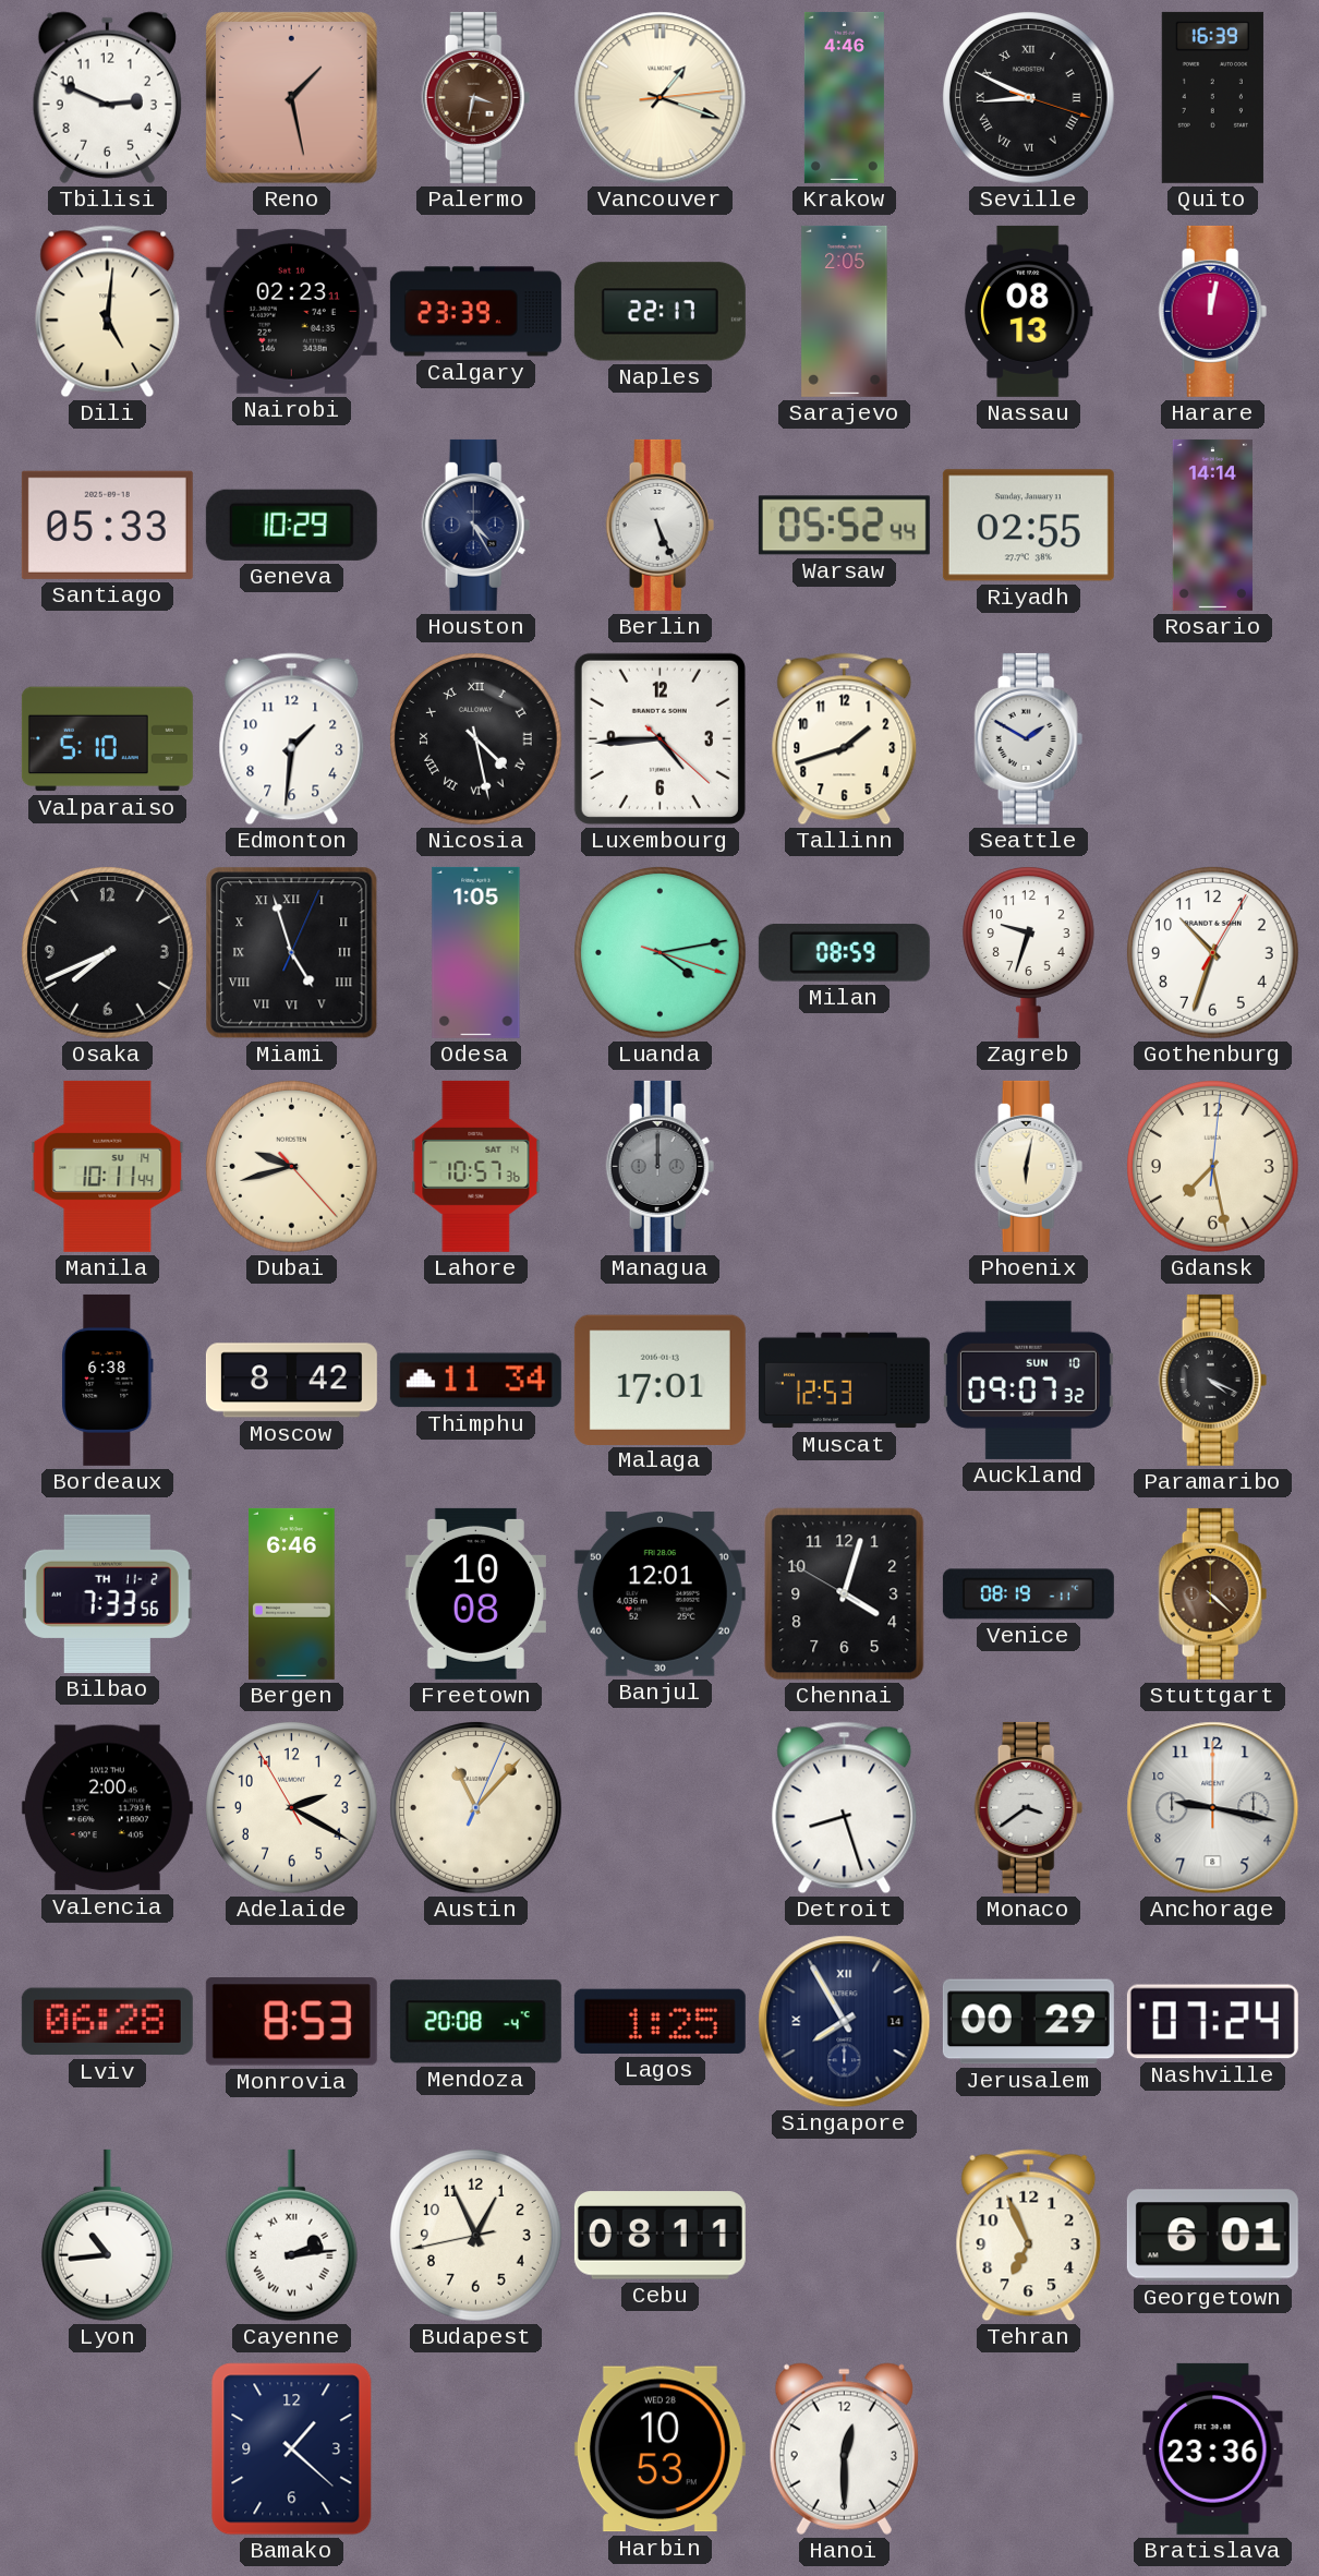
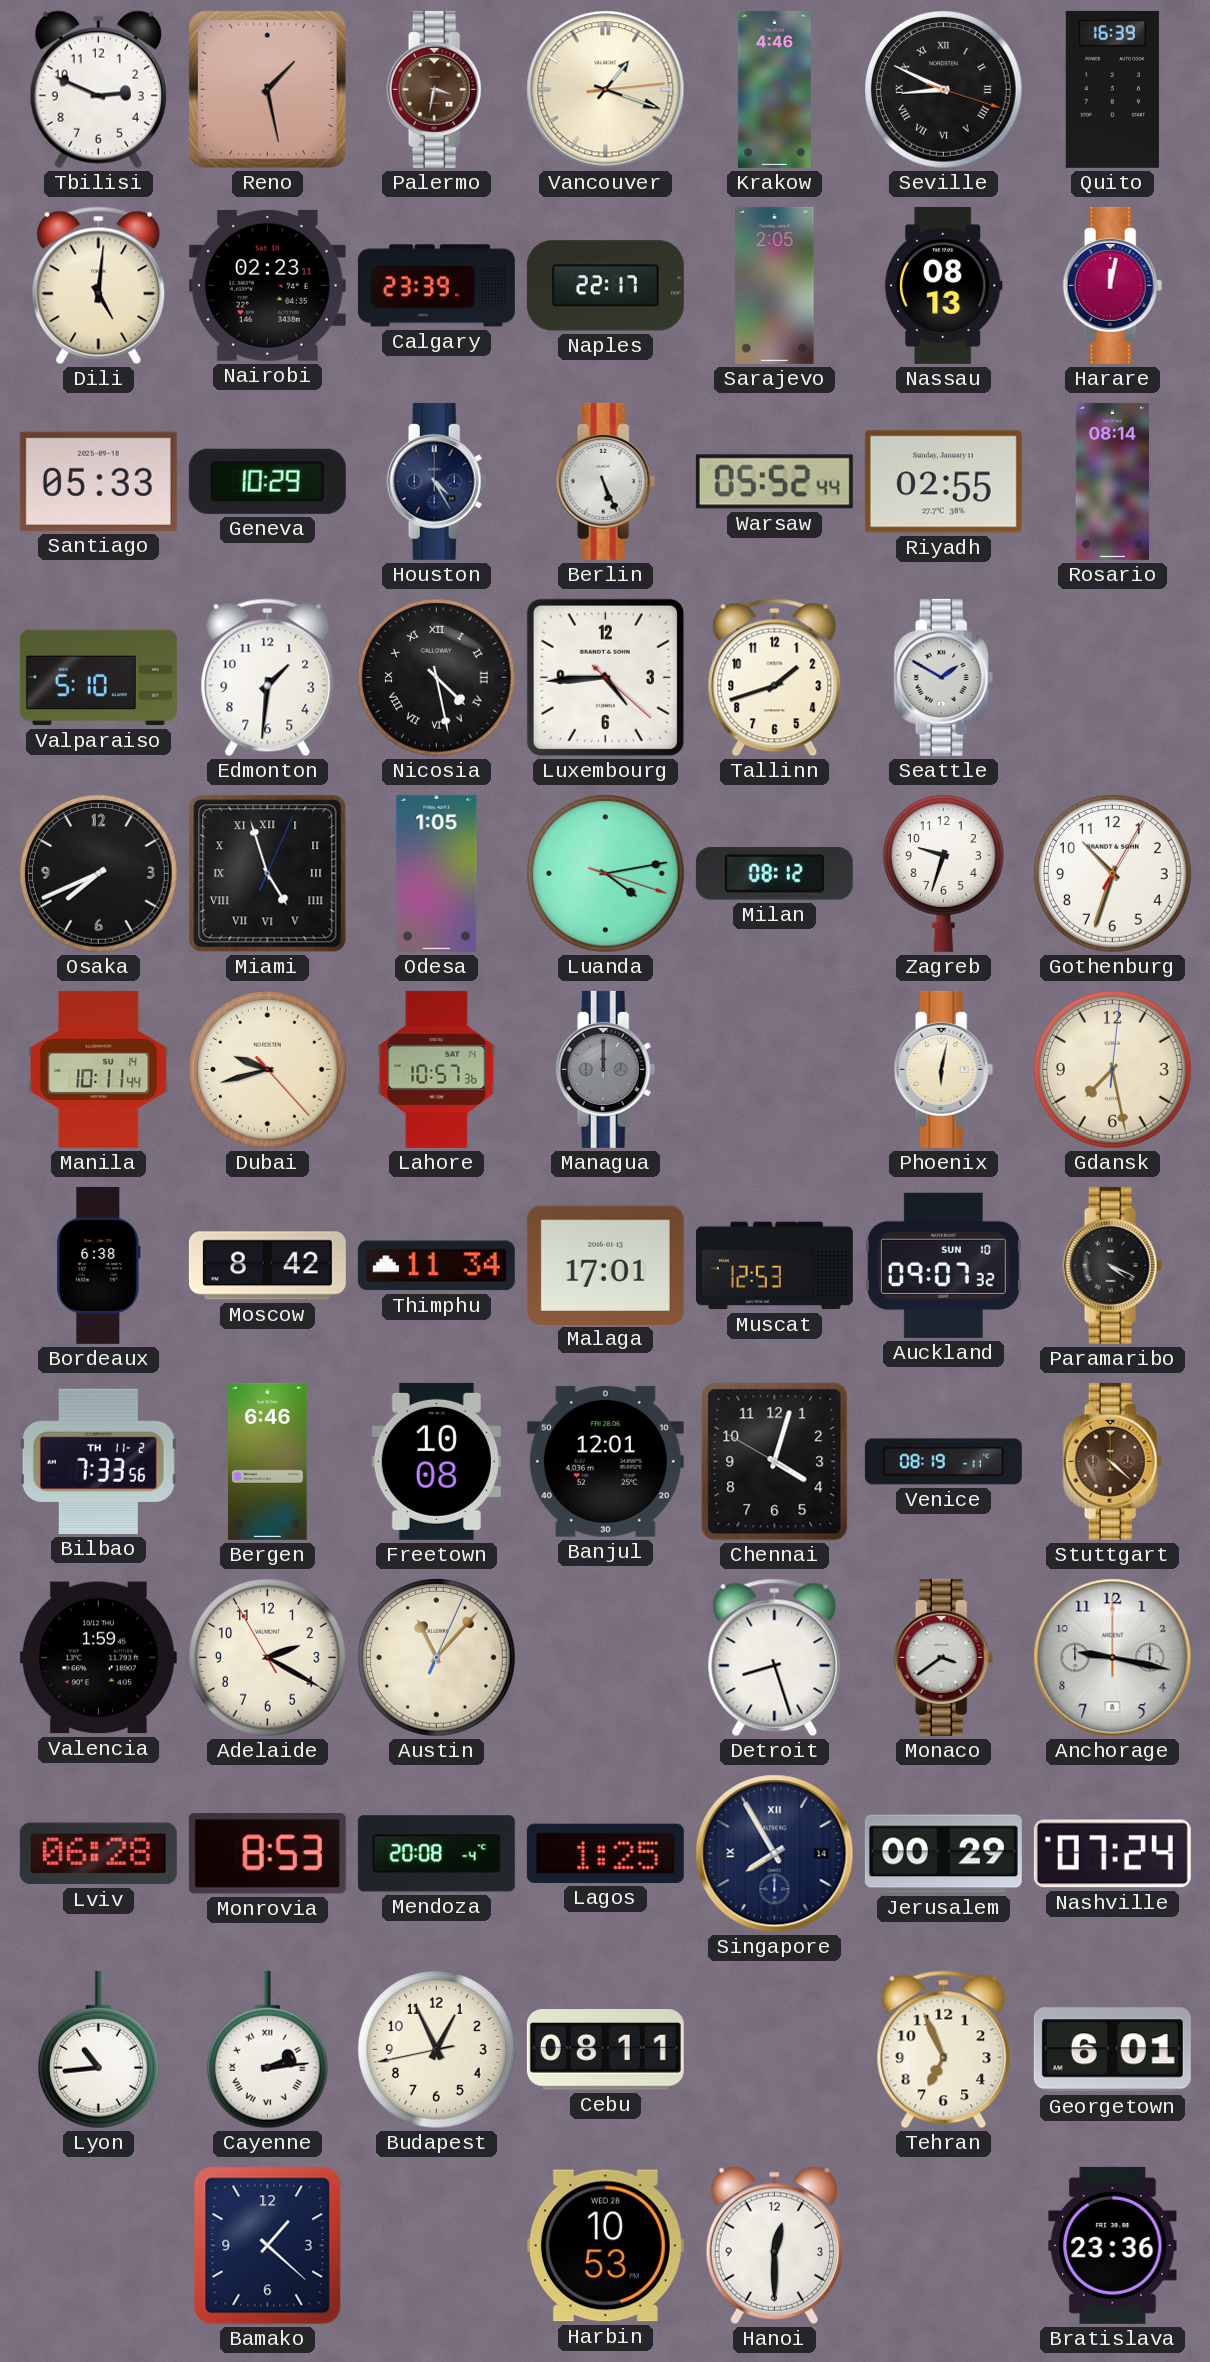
Rosario: 14:14 -> 08:14
Milan: 08:59 -> 08:12
Valencia: 2:00 -> 1:59
